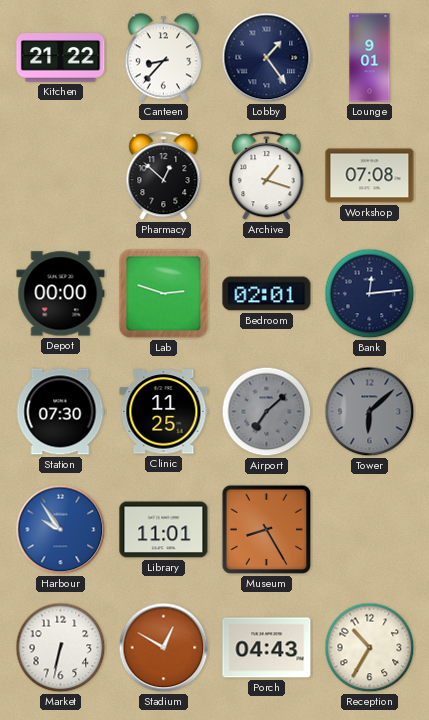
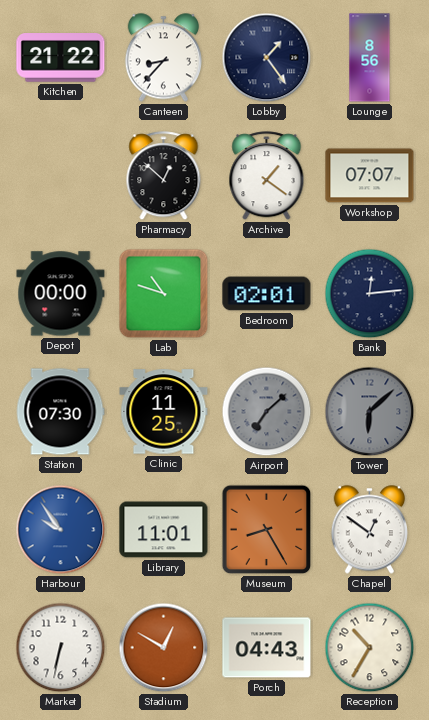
Lounge: 9:01 -> 8:56
Archive: 1:18 -> 1:21
Workshop: 07:08 -> 07:07
Lab: 2:48 -> 10:48
Chapel: none -> 12:51
